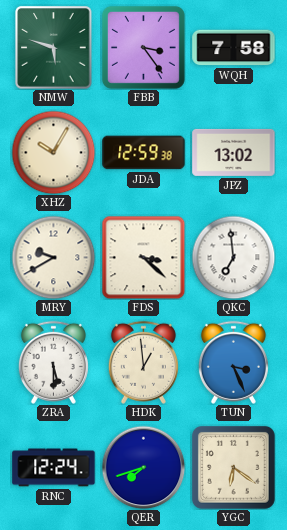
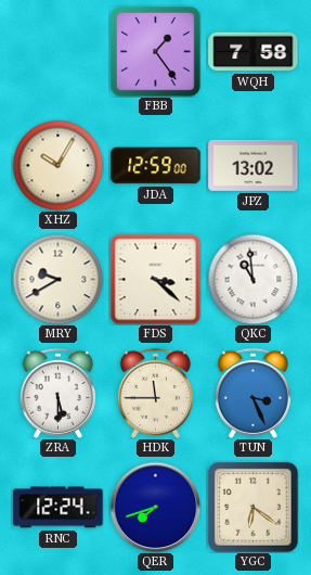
NMW: 5:48 -> none
FBB: 3:24 -> 1:24
JDA: 12:59:38 -> 12:59:00
QKC: 6:59 -> 10:59
HDK: 12:59 -> 11:45
